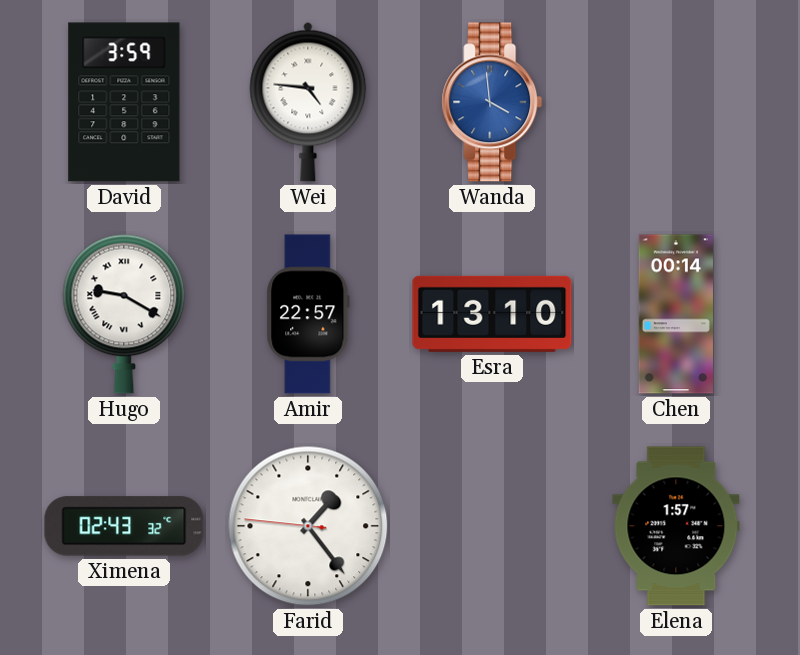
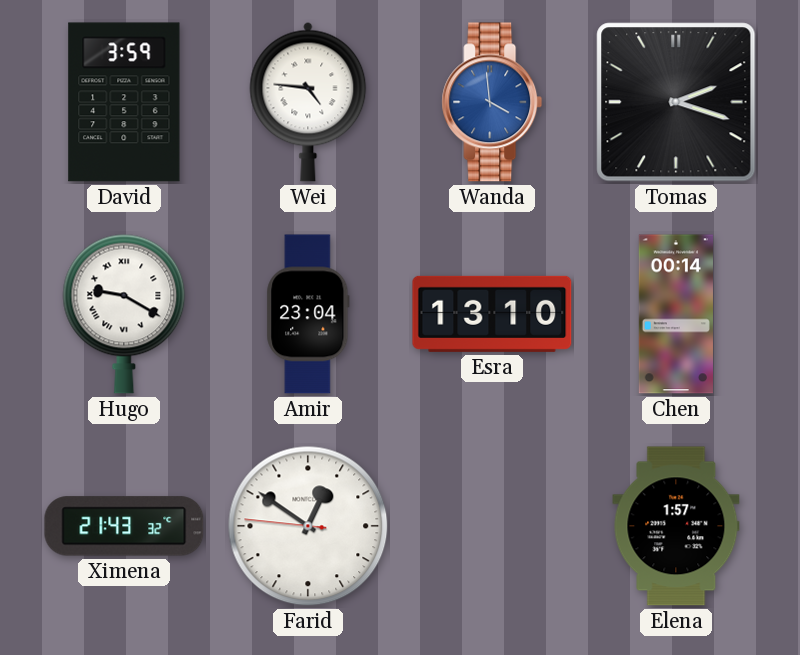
Tomas: none -> 2:18
Amir: 22:57 -> 23:04
Ximena: 02:43 -> 21:43
Farid: 1:23 -> 12:50
